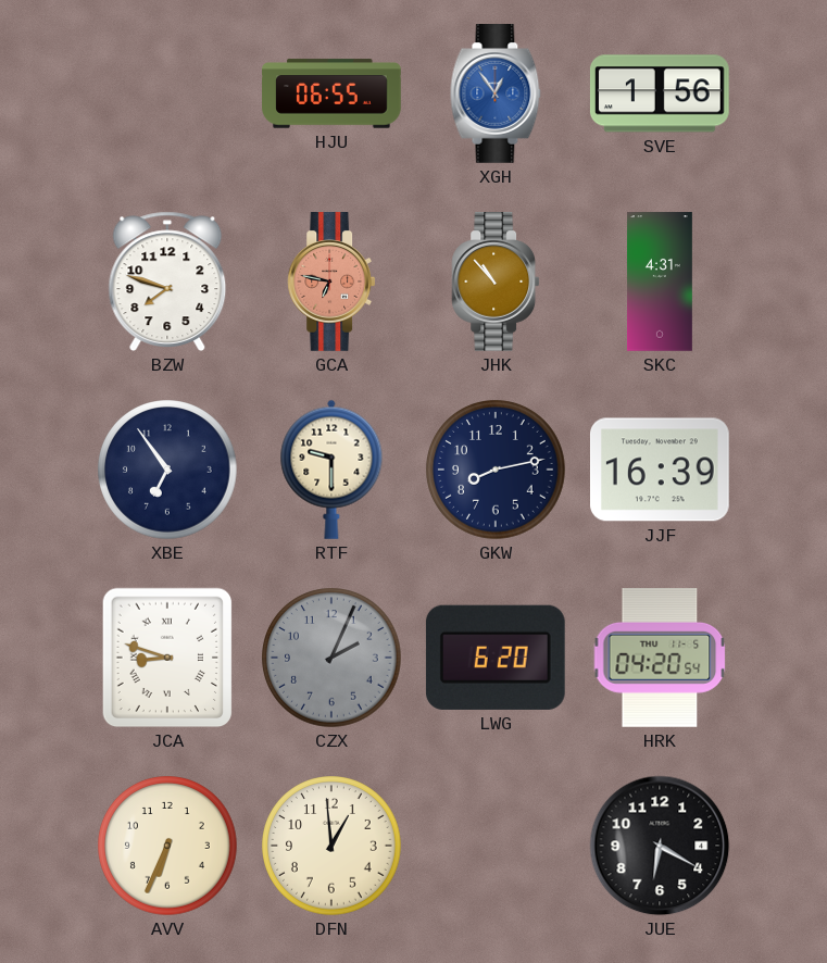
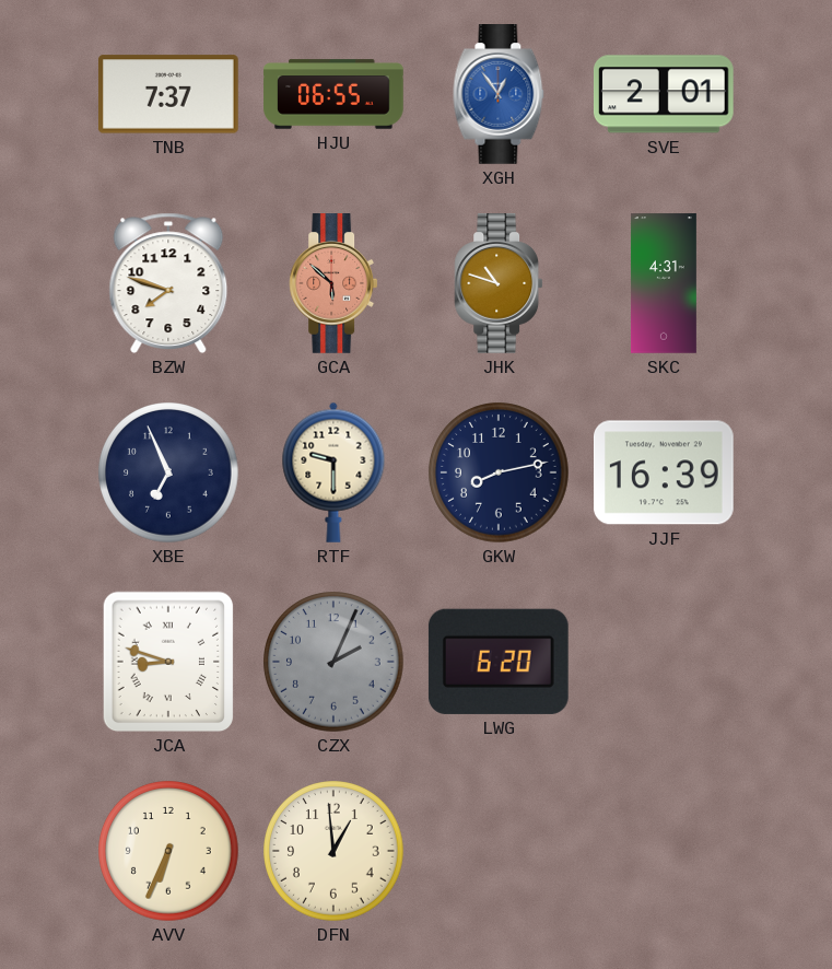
TNB: none -> 7:37
SVE: 1:56 -> 2:01
GCA: 6:47 -> 5:52
JHK: 10:53 -> 10:48
XBE: 6:54 -> 6:56
HRK: 04:20 -> none
JUE: 6:20 -> none
